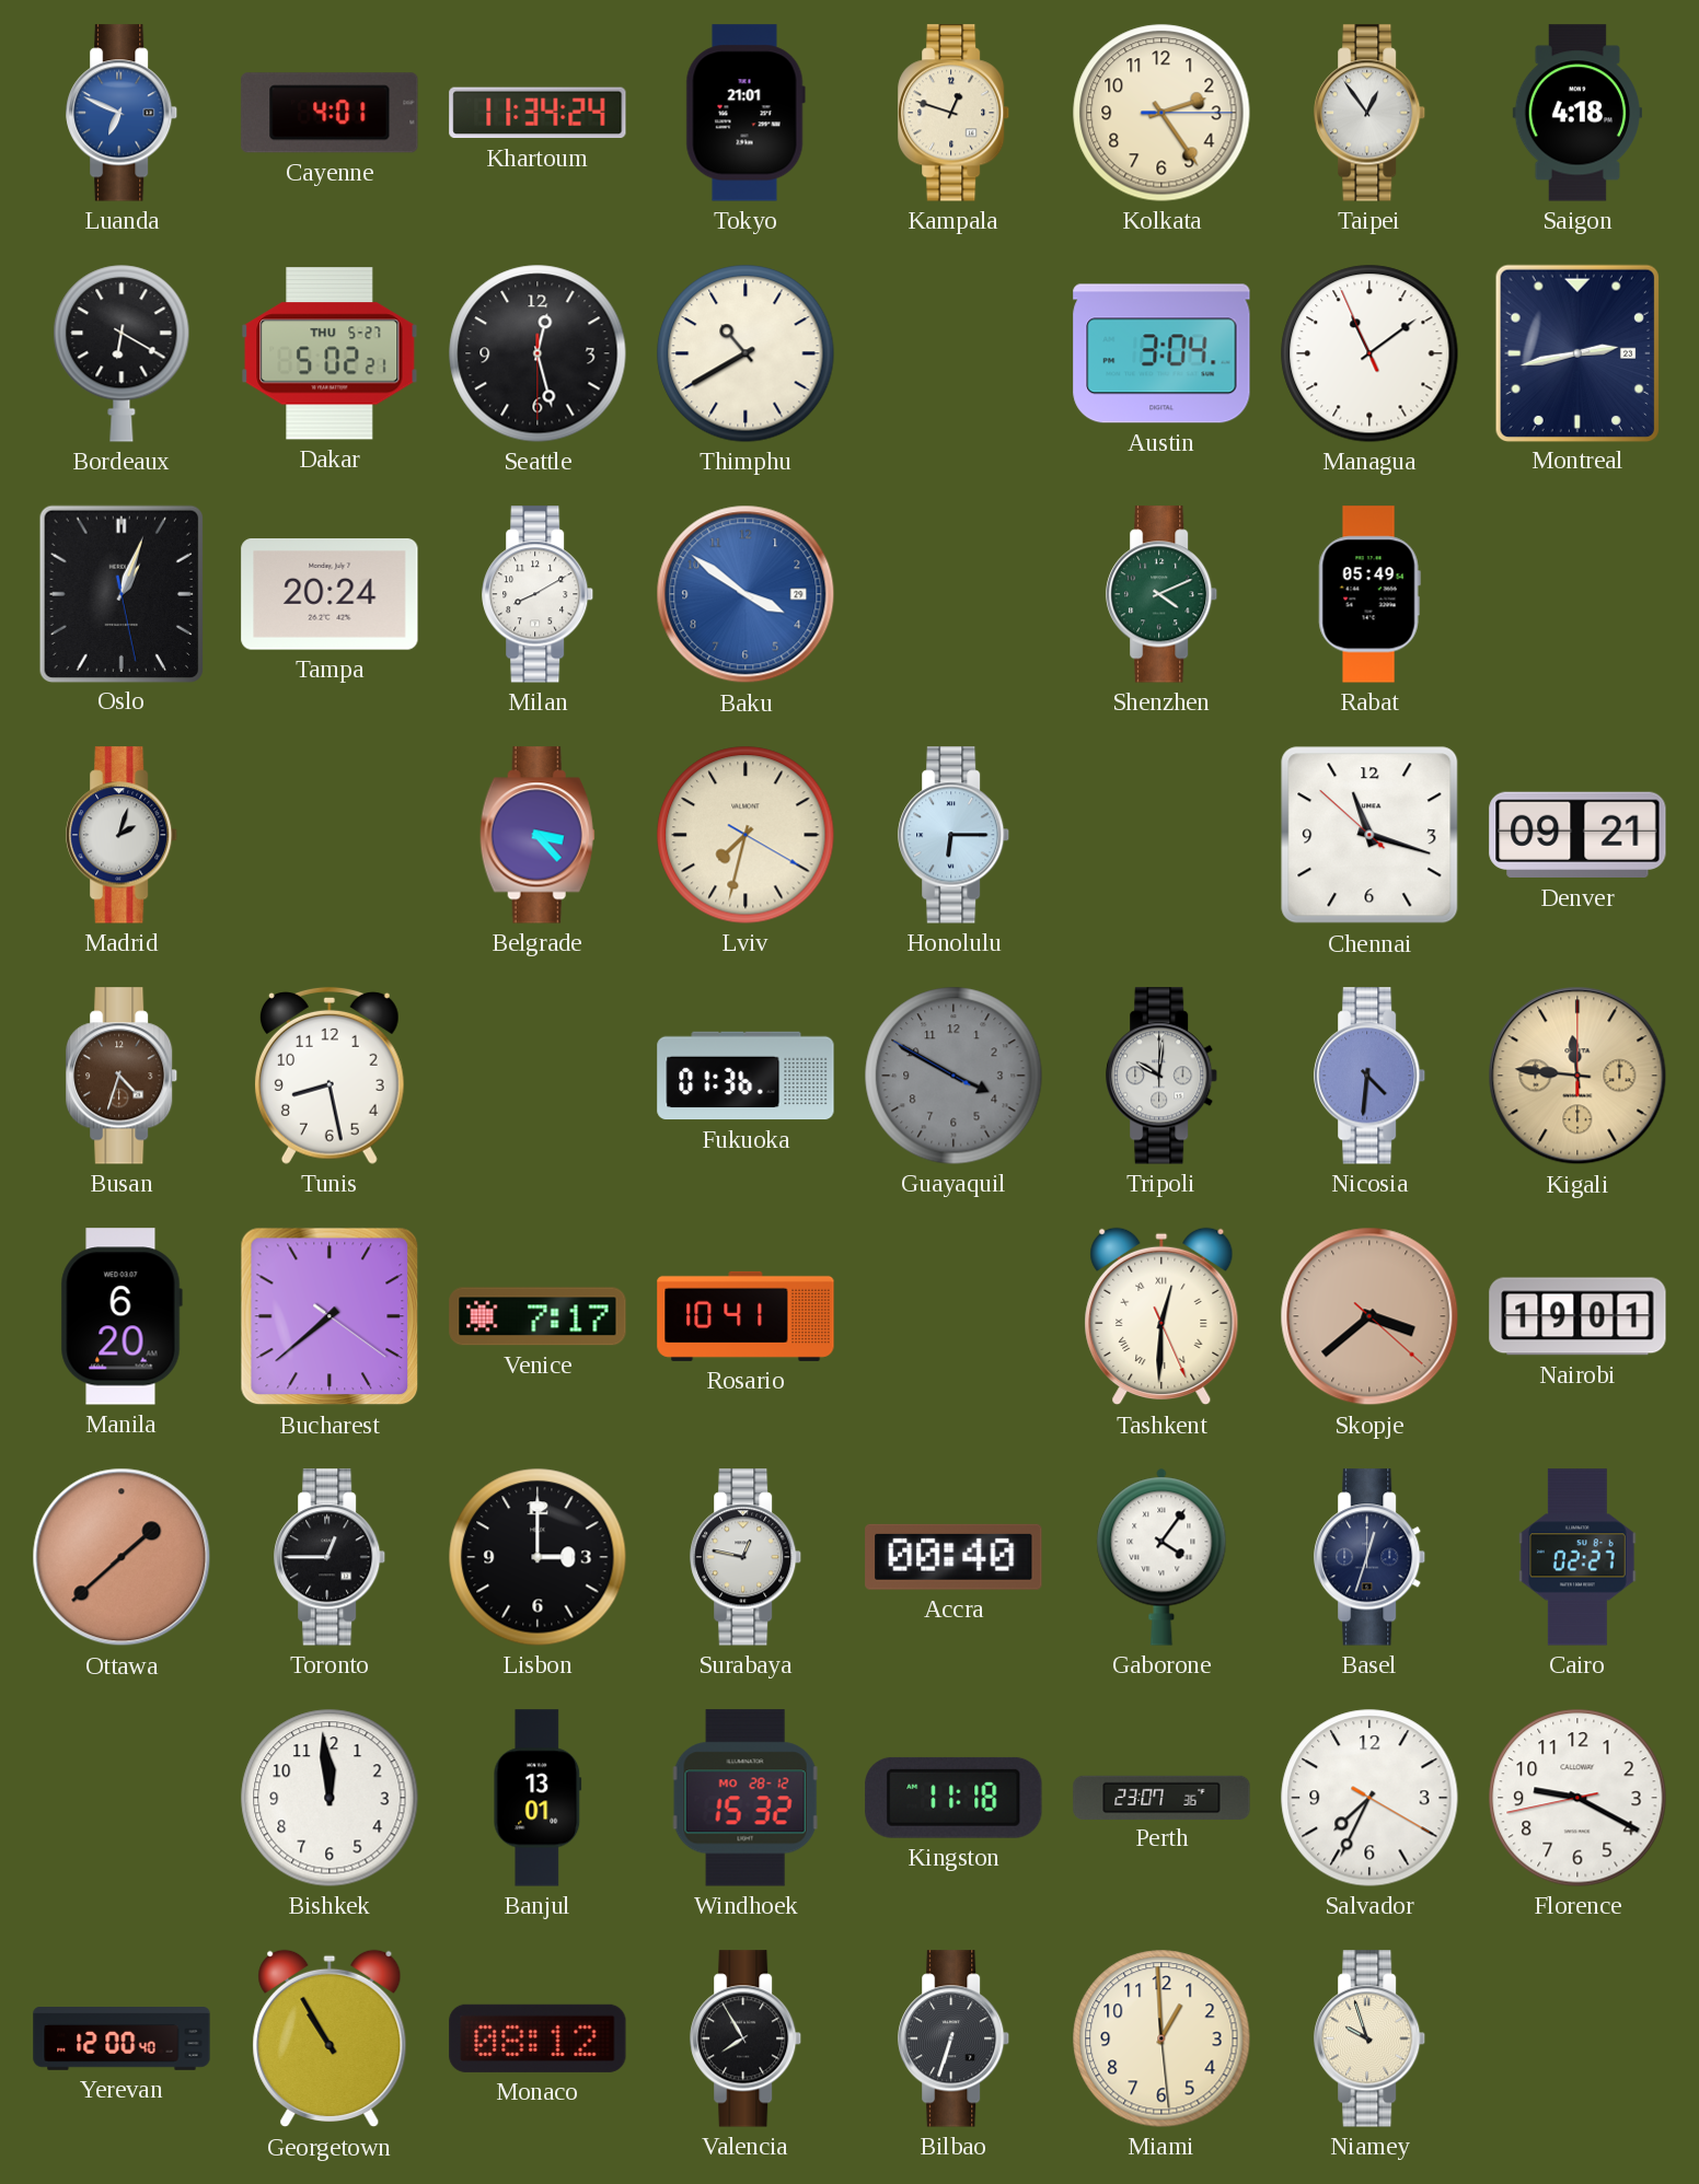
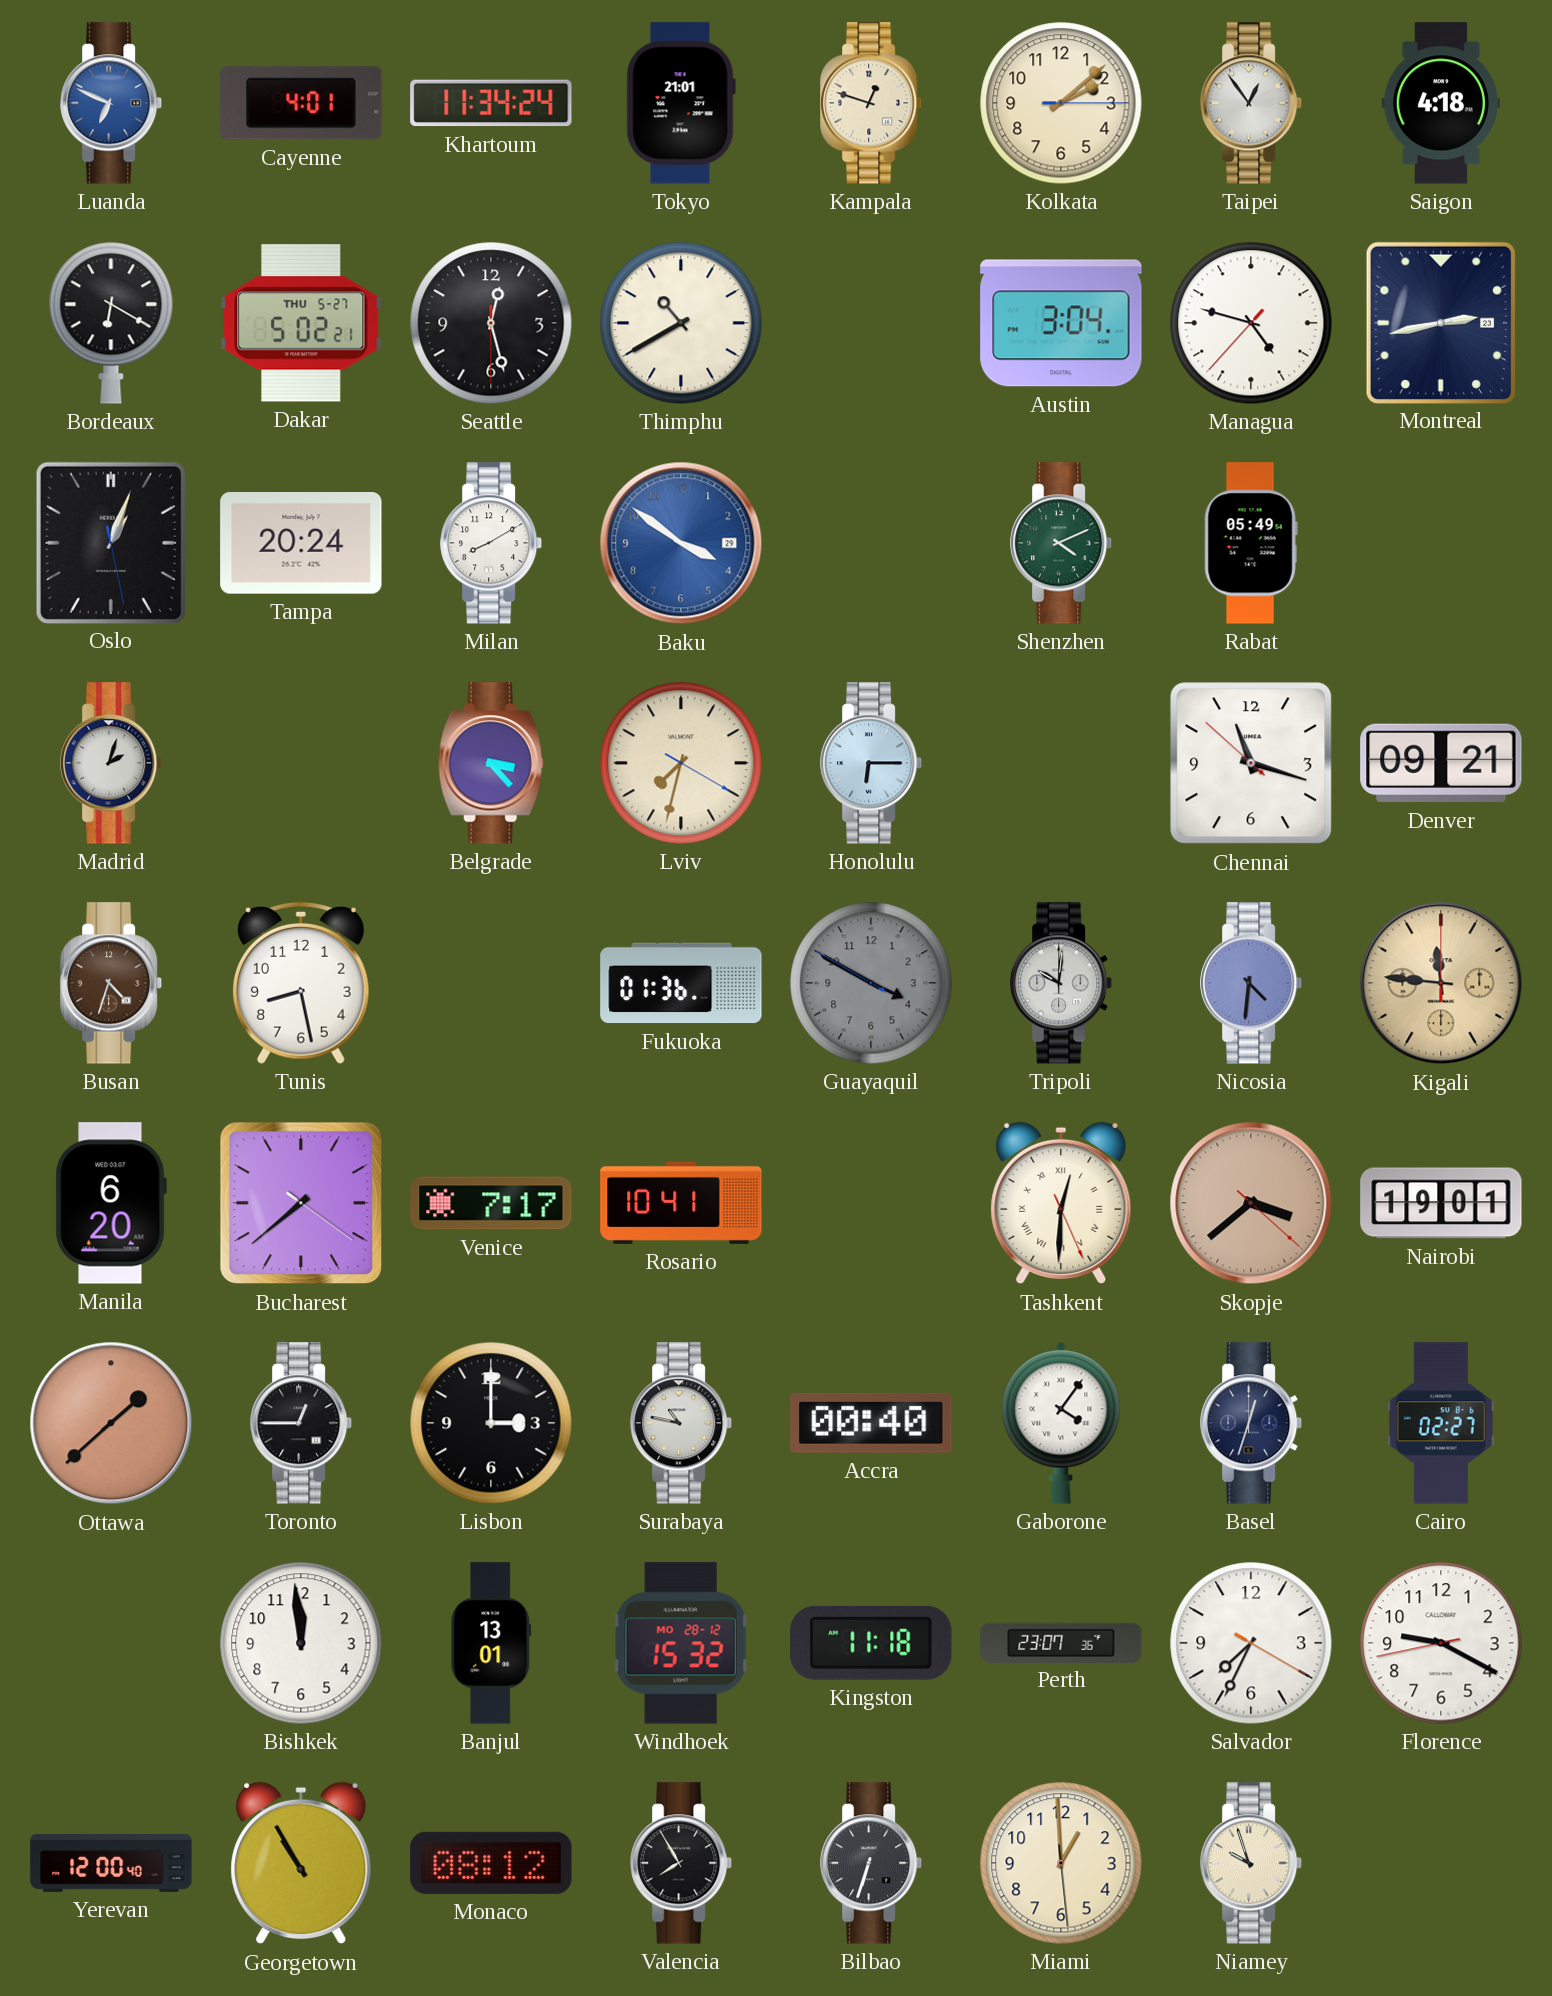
Kolkata: 2:24 -> 2:08
Managua: 11:08 -> 4:47
Surabaya: 12:47 -> 10:47
